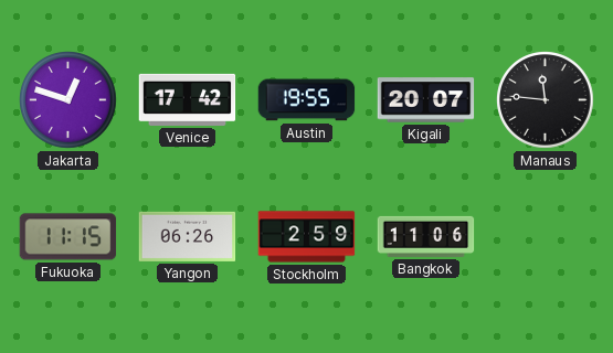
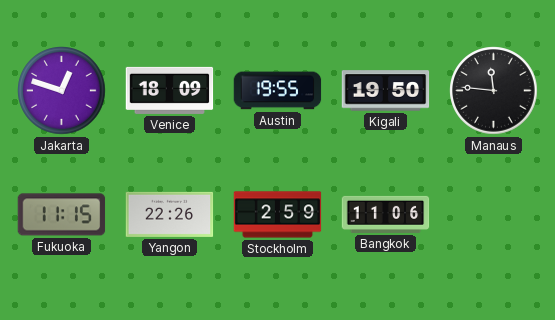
Venice: 17:42 -> 18:09
Kigali: 20:07 -> 19:50
Yangon: 06:26 -> 22:26
